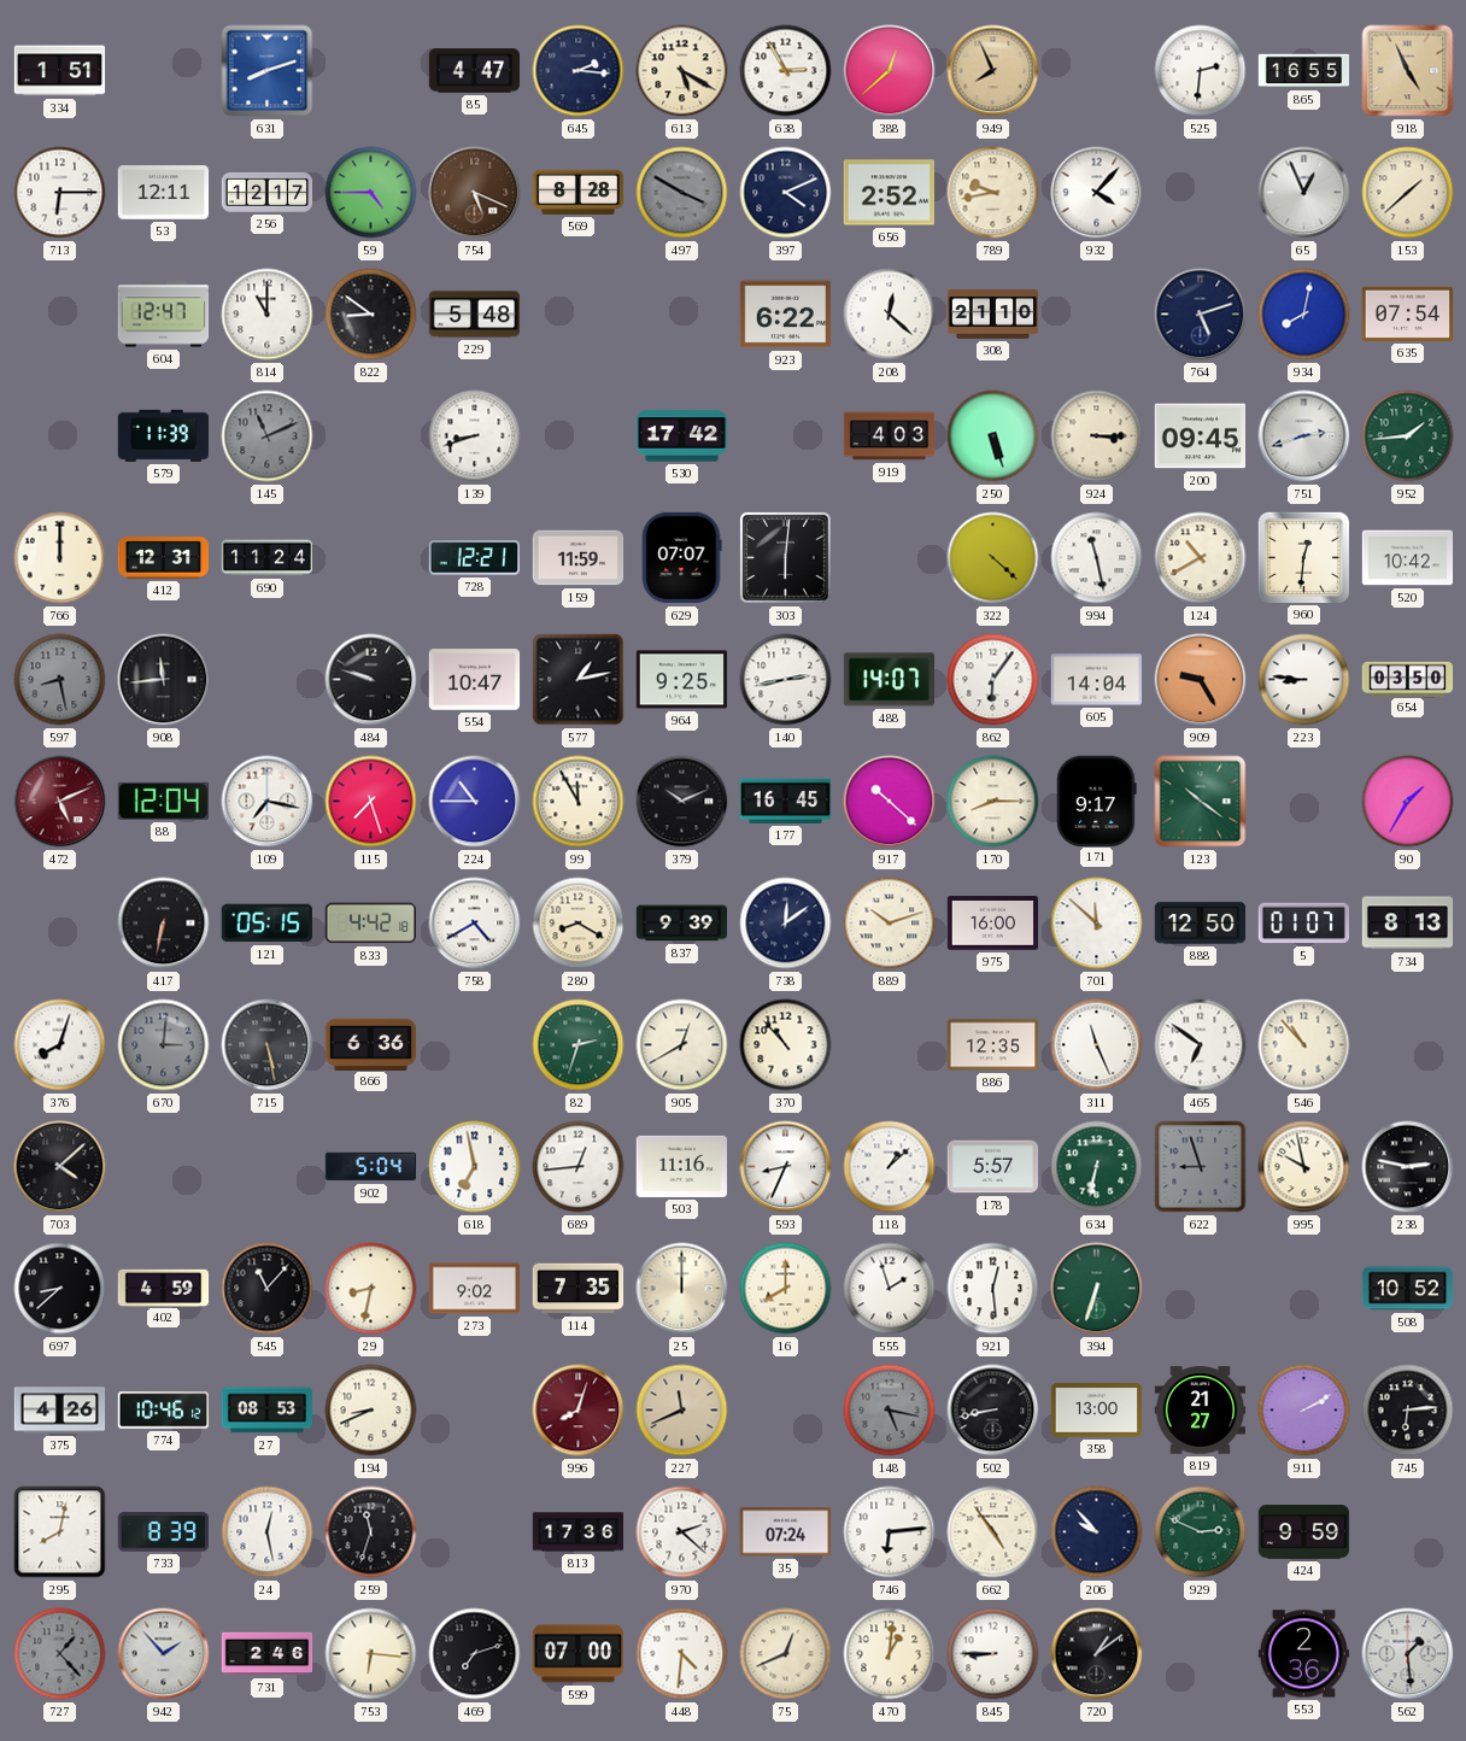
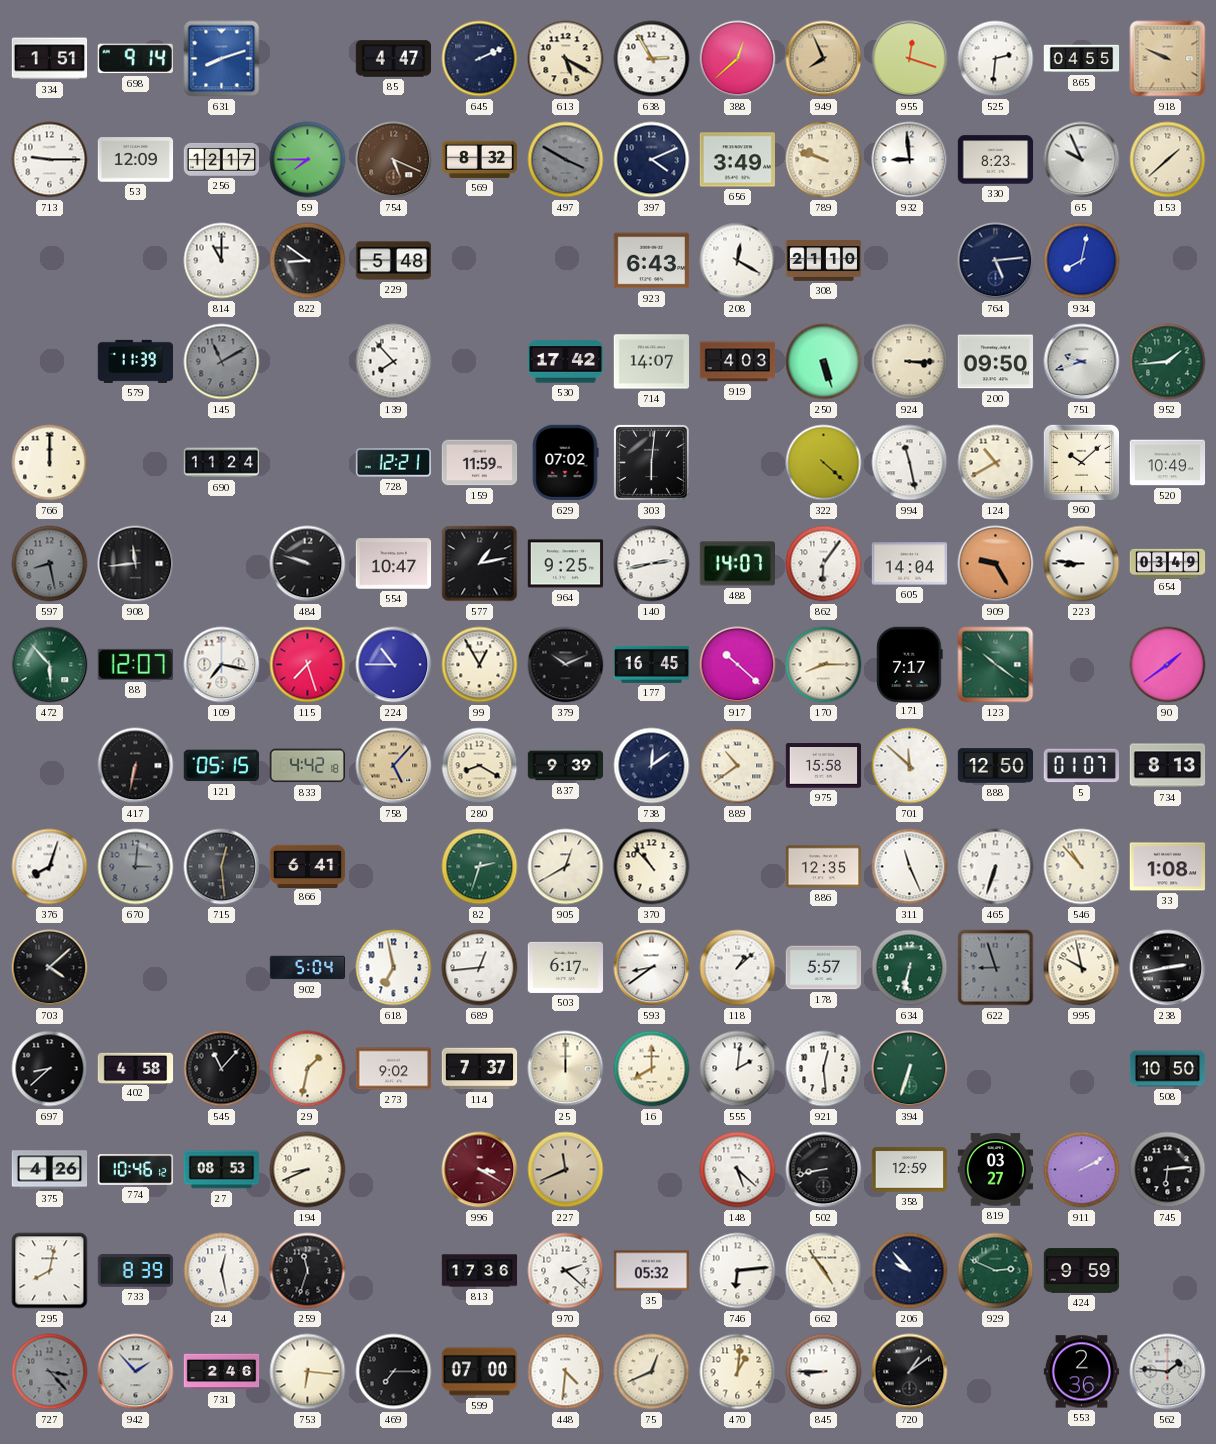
698: none -> 9:14
645: 2:16 -> 2:11
955: none -> 12:18
865: 16:55 -> 04:55
918: 4:56 -> 9:49
713: 6:15 -> 9:15
53: 12:11 -> 12:09
59: 4:45 -> 7:45
569: 8:28 -> 8:32
656: 2:52 -> 3:49
789: 9:43 -> 9:48
932: 4:07 -> 8:59
330: none -> 8:23
65: 12:56 -> 9:56
604: 12:47 -> none
923: 6:22 -> 6:43
208: 12:22 -> 12:20
764: 5:12 -> 5:14
635: 07:54 -> none
145: 11:11 -> 11:10
139: 8:42 -> 7:53
714: none -> 14:07
200: 09:45 -> 09:50
751: 2:42 -> 9:42
412: 12:31 -> none
629: 07:07 -> 07:02
960: 12:31 -> 10:08
520: 10:42 -> 10:49
654: 03:50 -> 03:49
472: 5:11 -> 5:53
472 dial: burgundy -> green
88: 12:04 -> 12:07
99: 11:55 -> 12:55
171: 9:17 -> 7:17
90: 1:35 -> 1:39
758: 4:40 -> 5:07
758 dial: white -> champagne
889: 10:12 -> 10:39
975: 16:00 -> 15:58
715: 5:28 -> 12:29
866: 6:36 -> 6:41
465: 6:51 -> 6:33
33: none -> 1:08
503: 11:16 -> 6:17
593: 8:34 -> 8:39
238: 2:47 -> 2:43
402: 4:59 -> 4:58
29: 8:32 -> 1:32
114: 7:35 -> 7:37
555: 1:57 -> 2:01
508: 10:52 -> 10:50
996: 8:03 -> 3:20
148: 5:17 -> 5:22
148 dial: grey -> white
358: 13:00 -> 12:59
819: 21:27 -> 03:27
35: 07:24 -> 05:32
727: 1:23 -> 3:23
469: 7:12 -> 7:15
562: 1:29 -> 1:46
